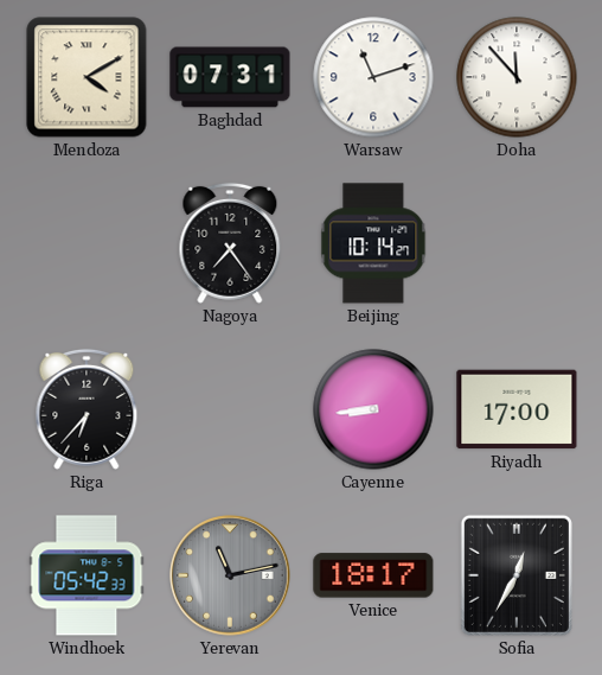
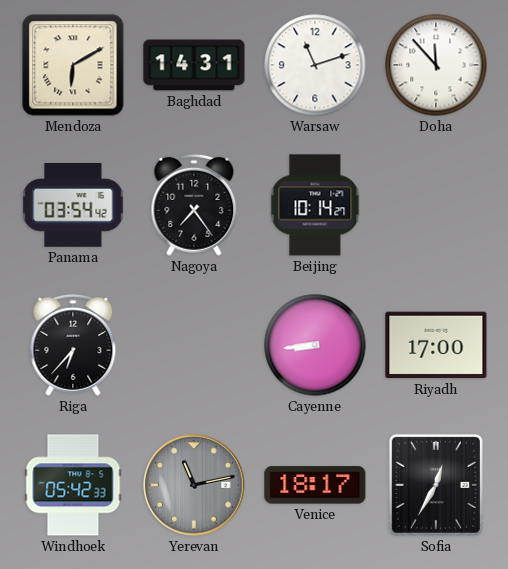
Mendoza: 4:10 -> 6:10
Baghdad: 07:31 -> 14:31
Panama: none -> 03:54
